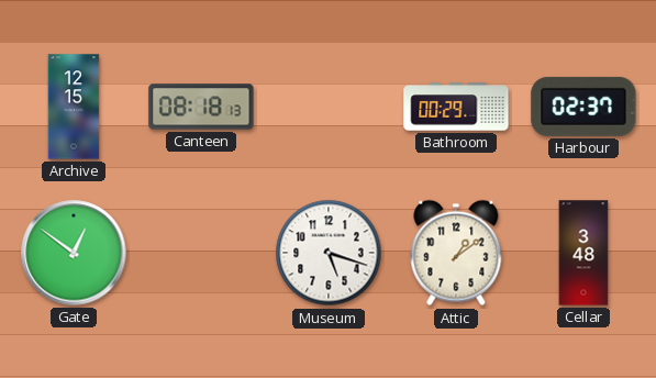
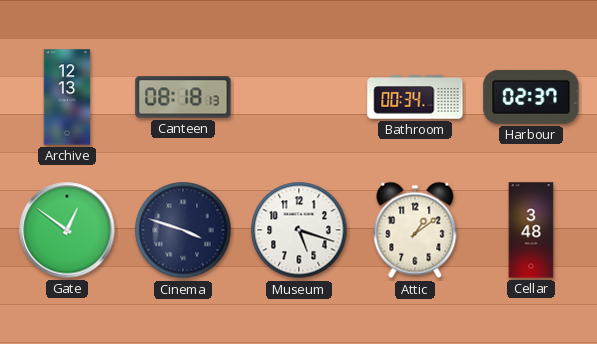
Archive: 12:15 -> 12:13
Bathroom: 00:29 -> 00:34
Cinema: none -> 3:48
